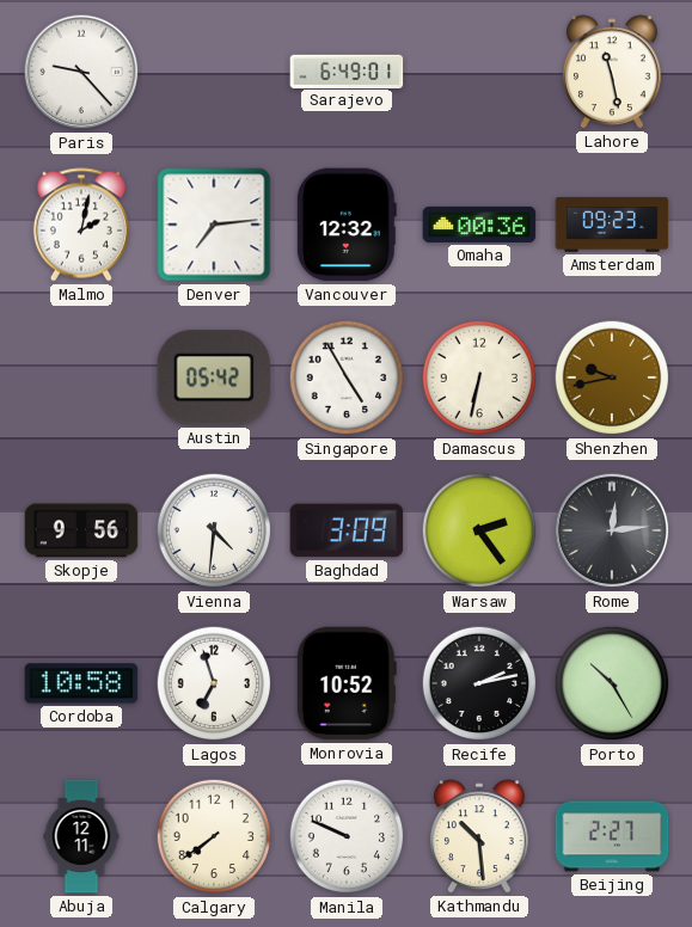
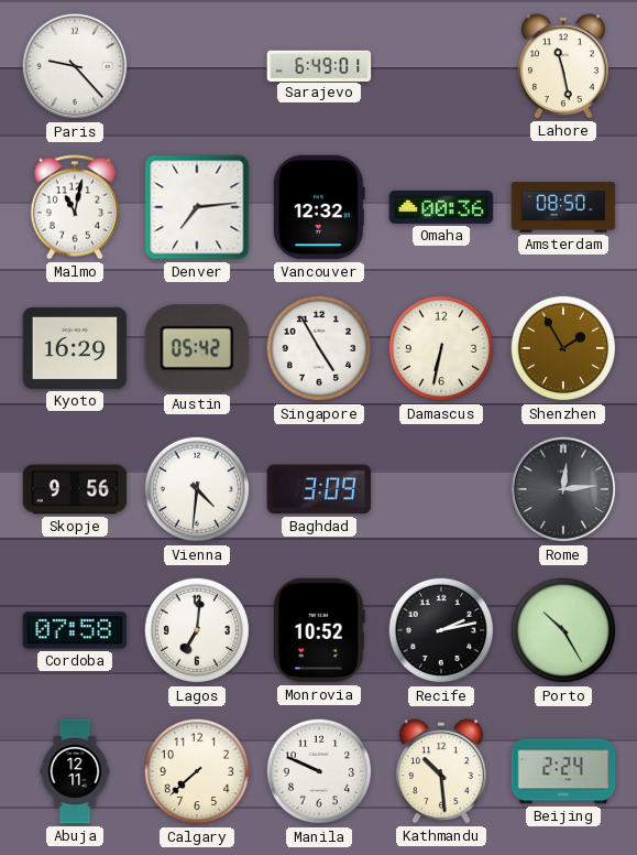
Malmo: 2:02 -> 11:02
Amsterdam: 09:23 -> 08:50
Kyoto: none -> 16:29
Shenzhen: 9:43 -> 1:55
Warsaw: 2:24 -> none
Cordoba: 10:58 -> 07:58
Lagos: 6:57 -> 7:01
Calgary: 7:39 -> 7:38
Beijing: 2:27 -> 2:24
